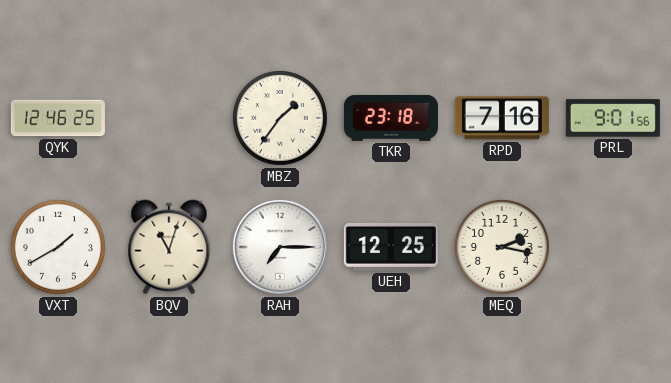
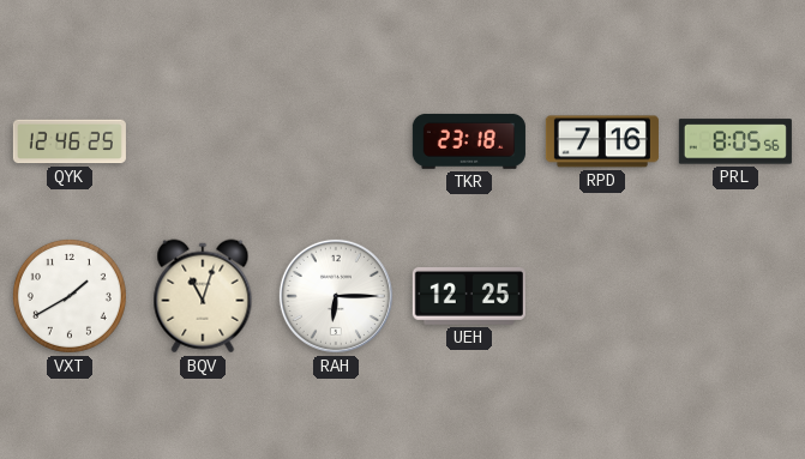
MBZ: 1:36 -> none
PRL: 9:01 -> 8:05
RAH: 7:15 -> 6:15
MEQ: 2:17 -> none
